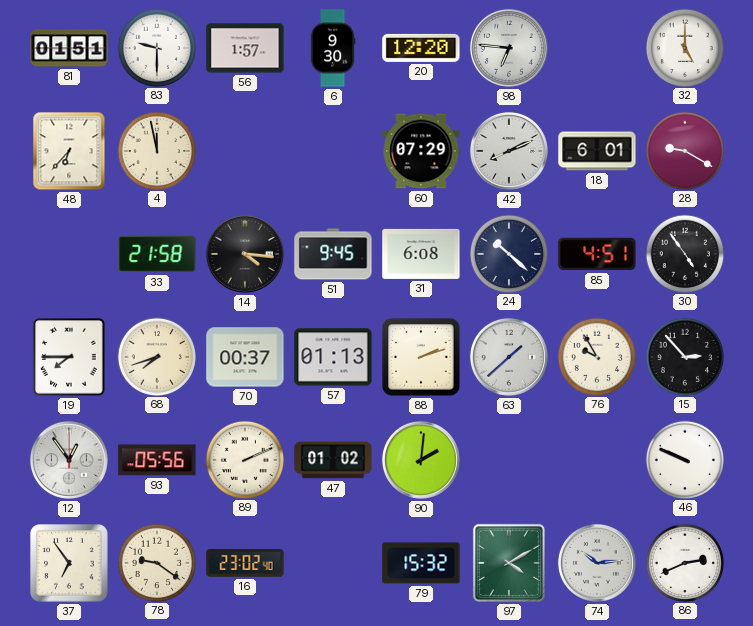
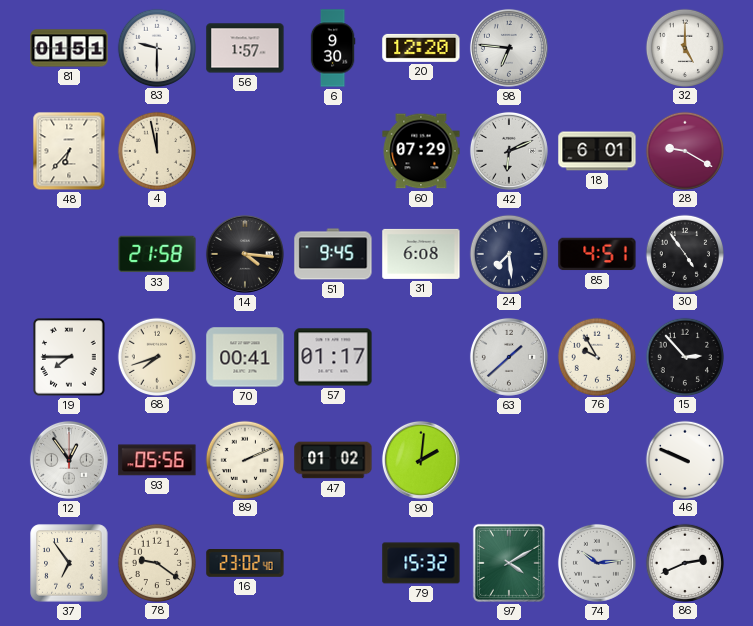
42: 8:11 -> 6:11
24: 10:22 -> 7:29
70: 00:37 -> 00:41
57: 01:13 -> 01:17
88: 2:12 -> none
